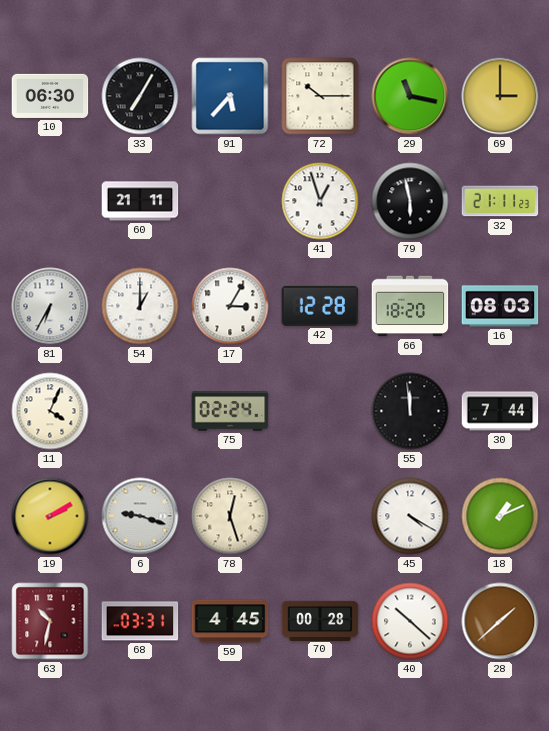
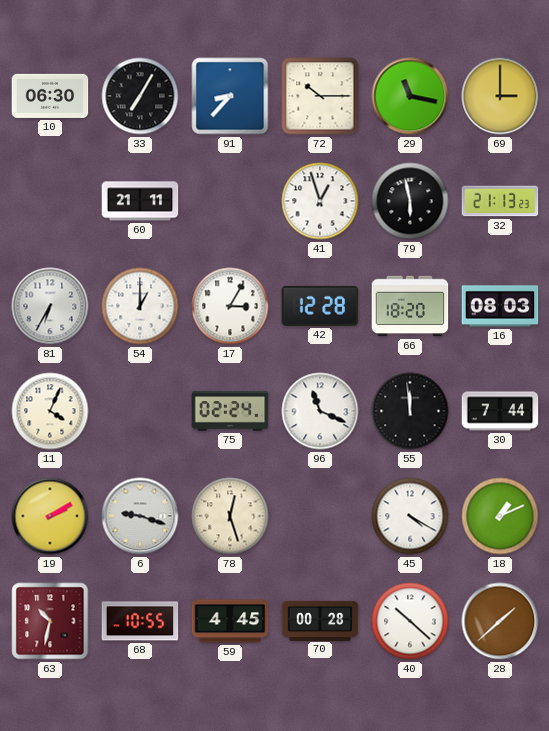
91: 5:37 -> 8:37
32: 21:11 -> 21:13
96: none -> 11:19
68: 03:31 -> 10:55
